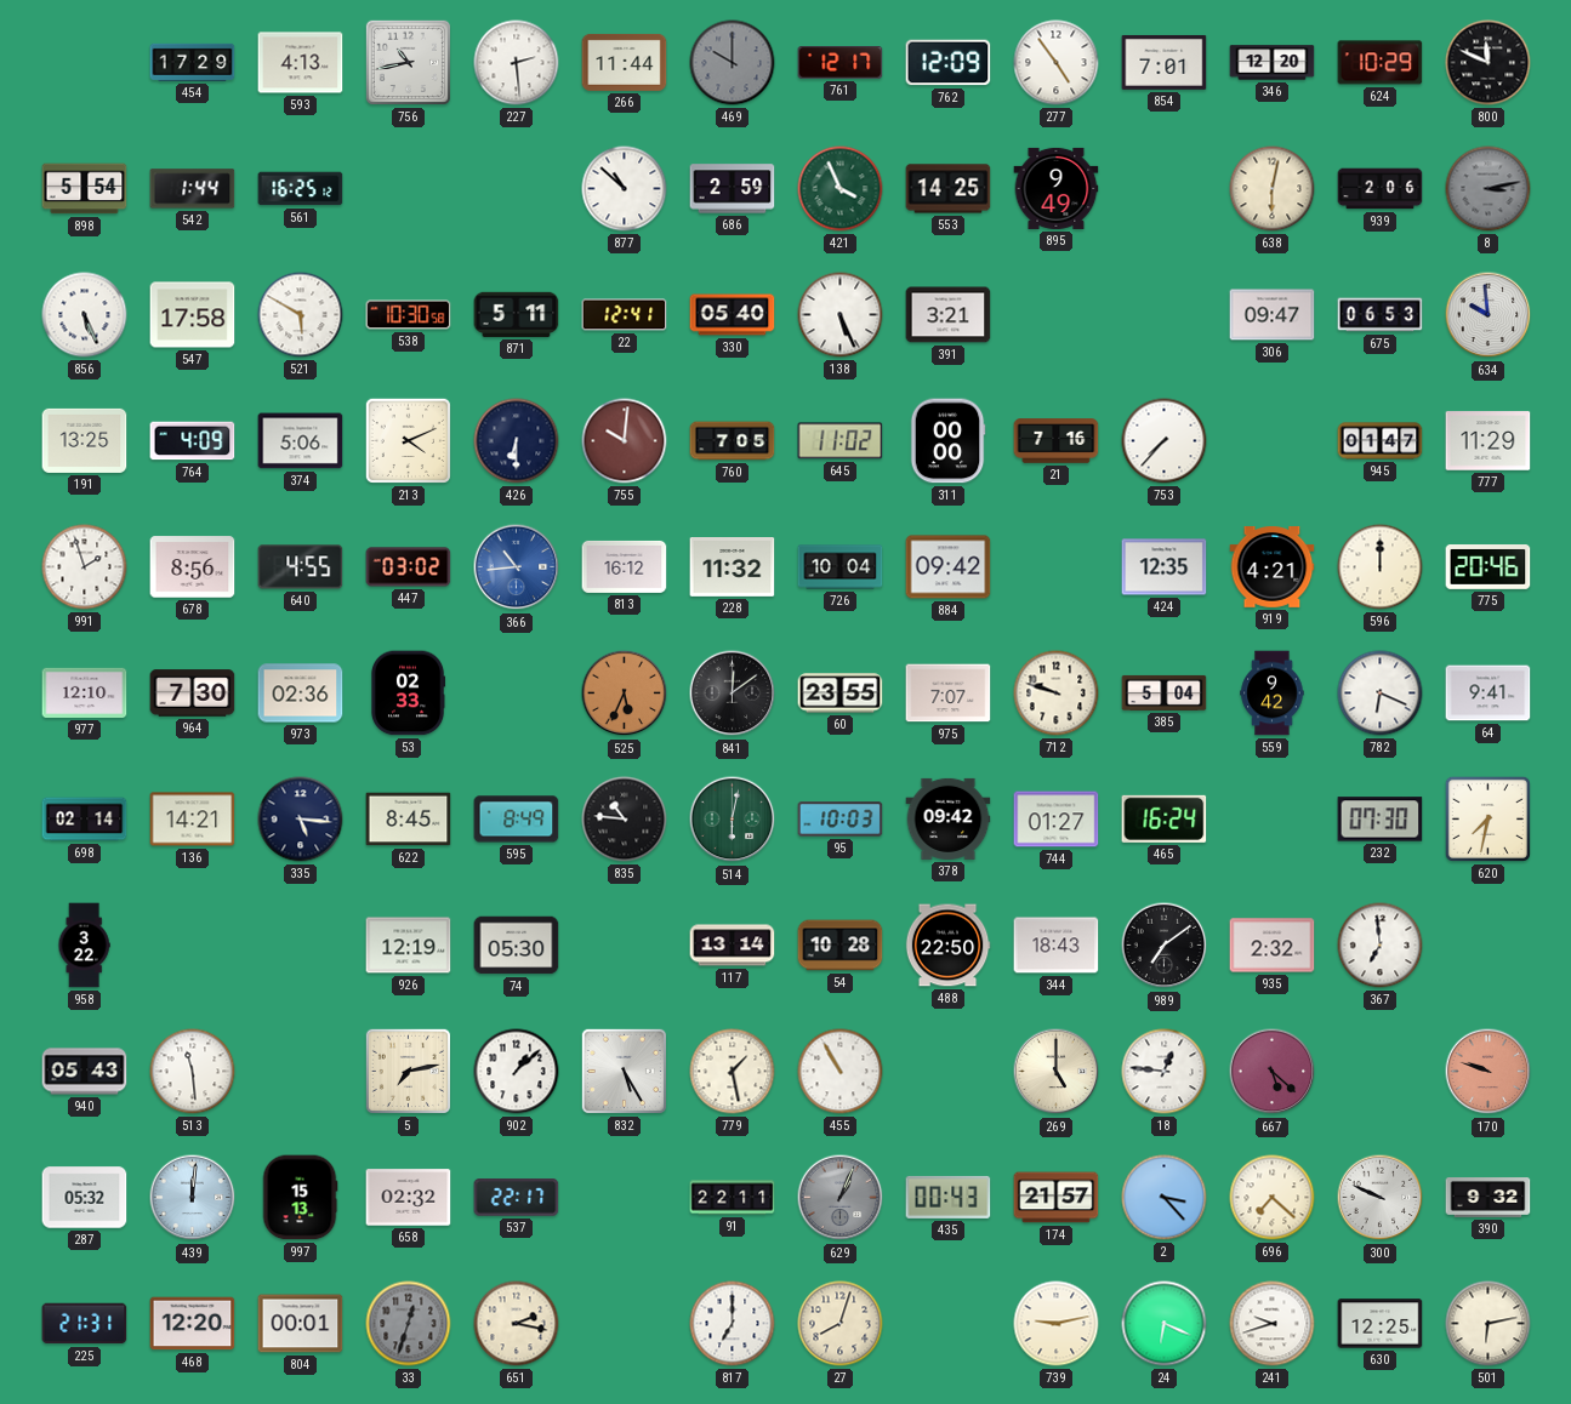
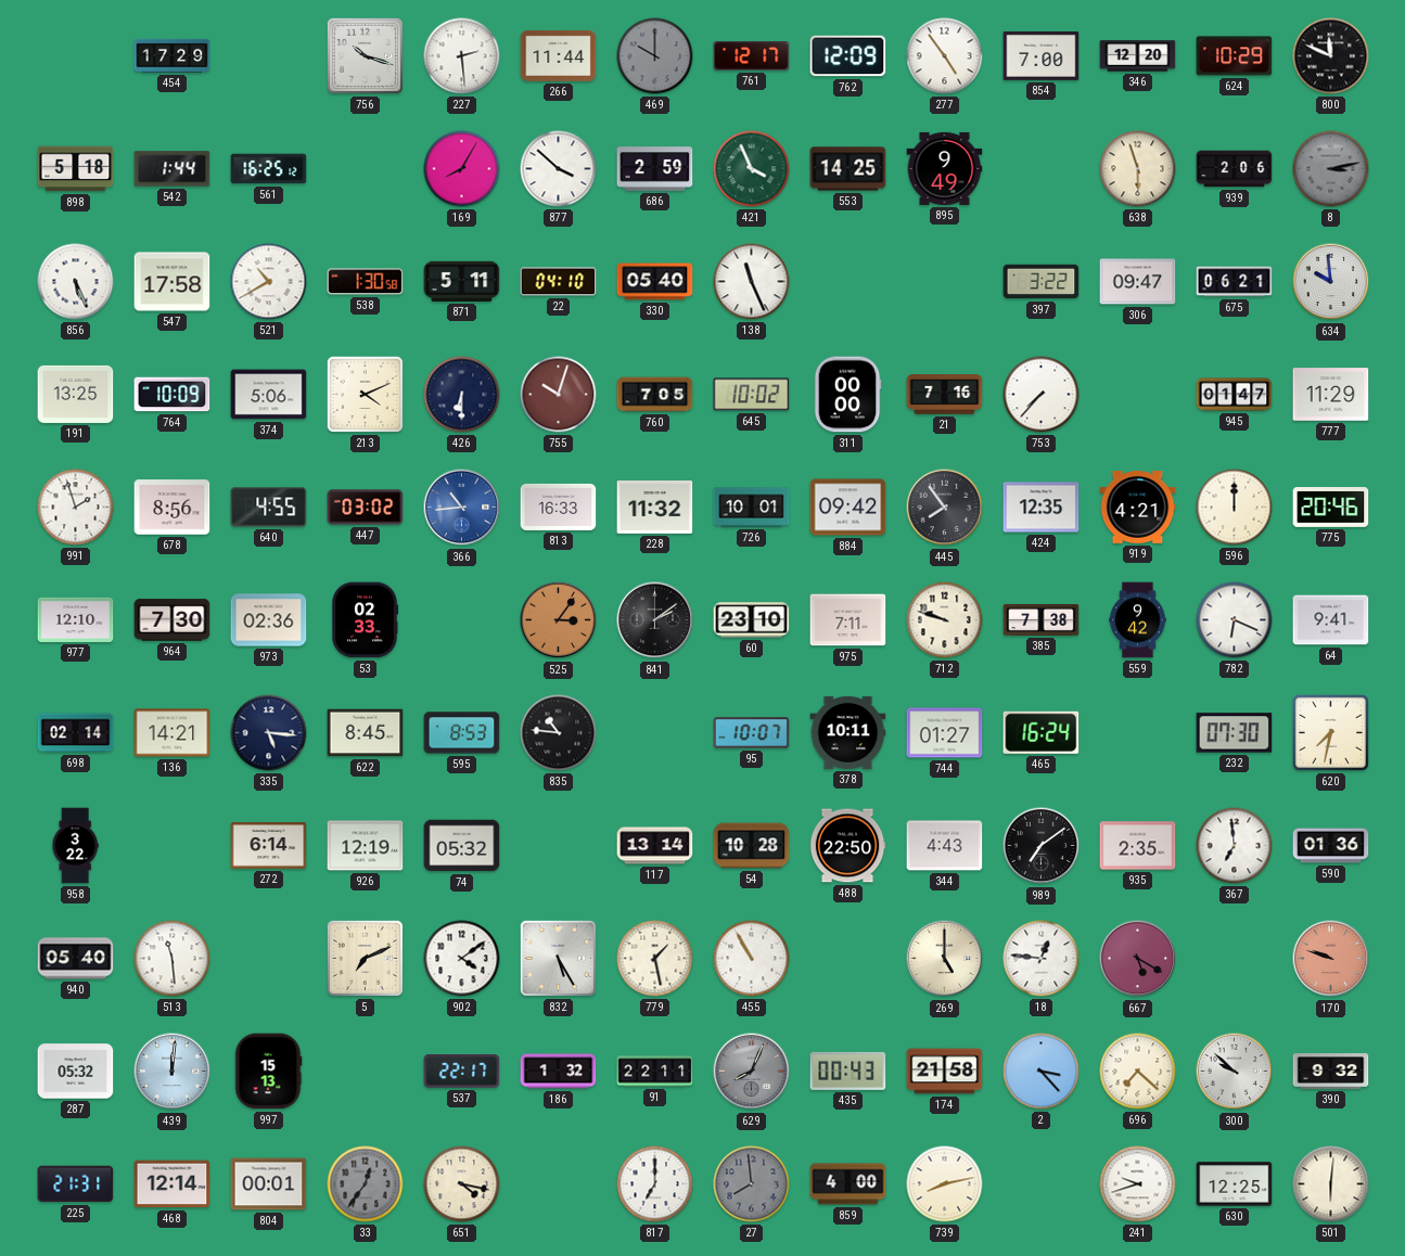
593: 4:13 -> none
756: 10:43 -> 10:18
854: 7:01 -> 7:00
898: 5:54 -> 5:18
169: none -> 8:05
877: 10:52 -> 3:52
638: 6:02 -> 5:57
521: 5:50 -> 10:40
538: 10:30 -> 1:30
22: 12:41 -> 04:10
138: 5:26 -> 11:26
391: 3:21 -> none
397: none -> 3:22
675: 06:53 -> 06:21
764: 4:09 -> 10:09
755: 10:01 -> 10:03
645: 11:02 -> 10:02
813: 16:12 -> 16:33
726: 10:04 -> 10:01
445: none -> 7:54
525: 5:34 -> 3:06
841: 12:09 -> 2:09
60: 23:55 -> 23:10
975: 7:07 -> 7:11
385: 5:04 -> 7:38
595: 8:49 -> 8:53
514: 6:02 -> none
95: 10:03 -> 10:07
378: 09:42 -> 10:11
272: none -> 6:14
74: 05:30 -> 05:32
344: 18:43 -> 4:43
935: 2:32 -> 2:35
590: none -> 01:36
940: 05:43 -> 05:40
5: 7:13 -> 7:11
902: 1:08 -> 4:09
667: 5:22 -> 5:20
658: 02:32 -> none
186: none -> 1:32
629: 1:04 -> 8:04
174: 21:57 -> 21:58
300: 9:49 -> 9:52
468: 12:20 -> 12:14
33: 12:33 -> 12:36
651: 2:17 -> 4:17
27: 8:03 -> 7:59
27 dial: cream -> grey
859: none -> 4:00
739: 9:13 -> 8:13
24: 6:19 -> none
501: 6:13 -> 6:01
